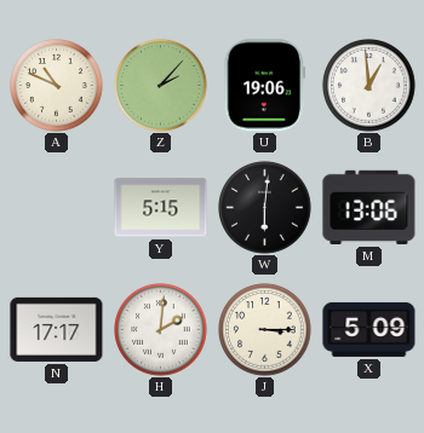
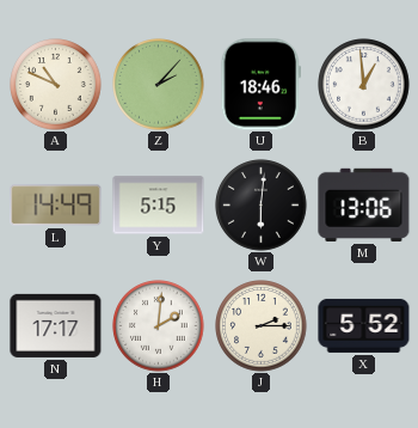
U: 19:06 -> 18:46
L: none -> 14:49
J: 3:15 -> 2:15
X: 5:09 -> 5:52
